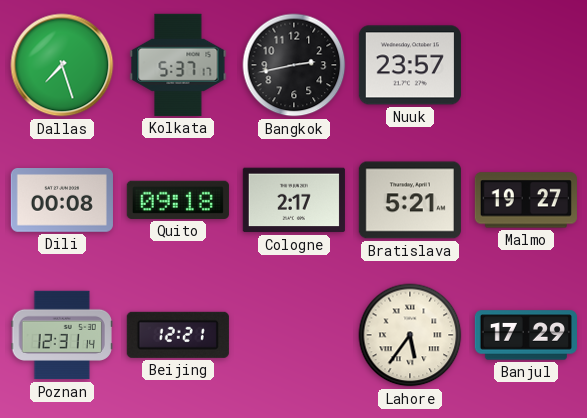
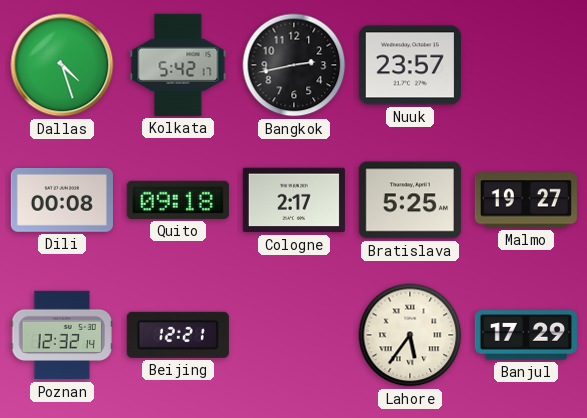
Dallas: 7:27 -> 4:27
Kolkata: 5:37 -> 5:42
Bratislava: 5:21 -> 5:25
Poznan: 12:31 -> 12:32
